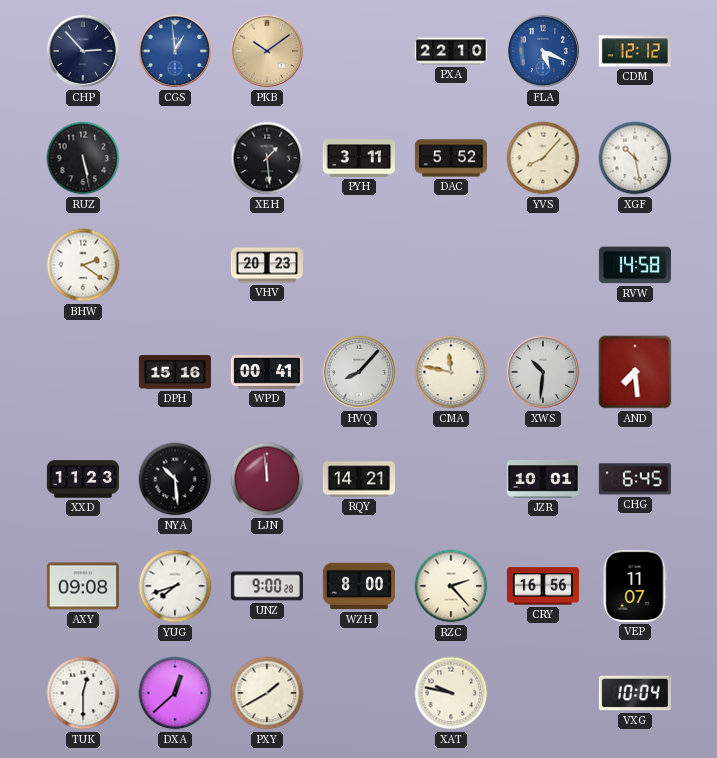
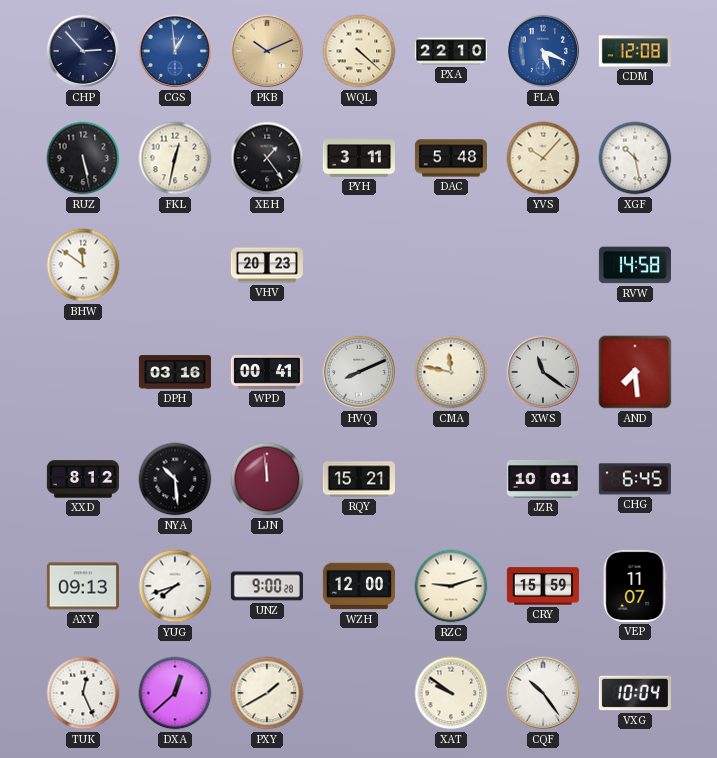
PKB: 10:09 -> 10:11
WQL: none -> 4:22
CDM: 12:12 -> 12:08
FKL: none -> 12:32
XEH: 1:29 -> 1:24
DAC: 5:52 -> 5:48
YVS: 8:07 -> 10:07
BHW: 2:21 -> 11:51
DPH: 15:16 -> 03:16
HVQ: 8:07 -> 8:11
XWS: 10:31 -> 11:21
XXD: 11:23 -> 8:12
RQY: 14:21 -> 15:21
AXY: 09:08 -> 09:13
WZH: 8:00 -> 12:00
RZC: 2:23 -> 9:12
CRY: 16:56 -> 15:59
TUK: 12:30 -> 12:26
XAT: 9:47 -> 9:51
CQF: none -> 10:24
